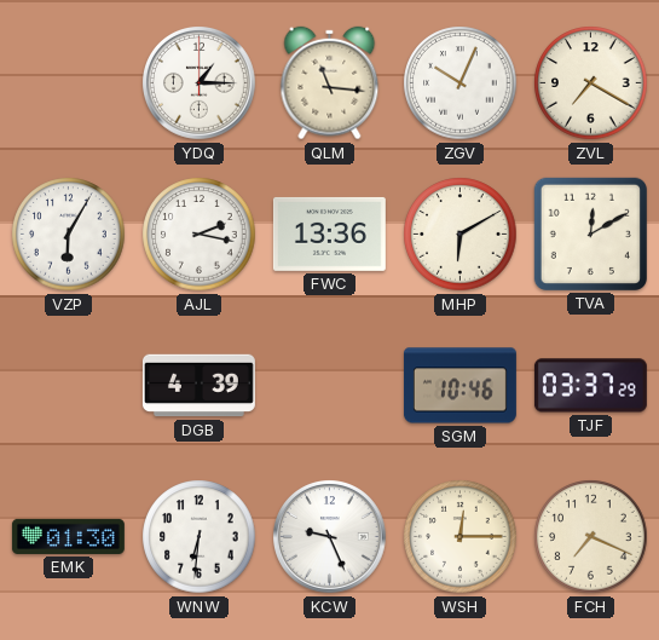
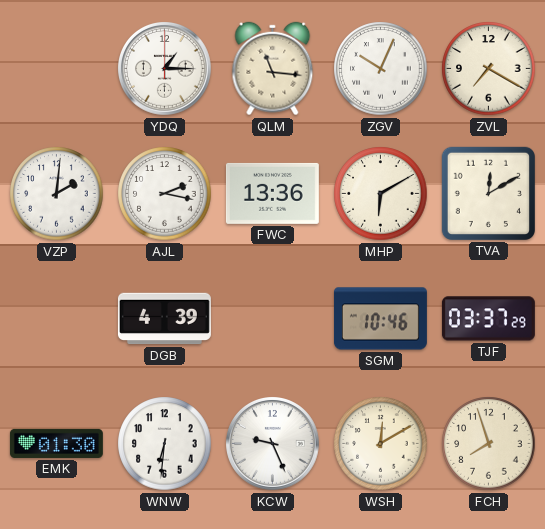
VZP: 6:05 -> 2:01
WSH: 12:15 -> 12:10
FCH: 7:19 -> 7:57
